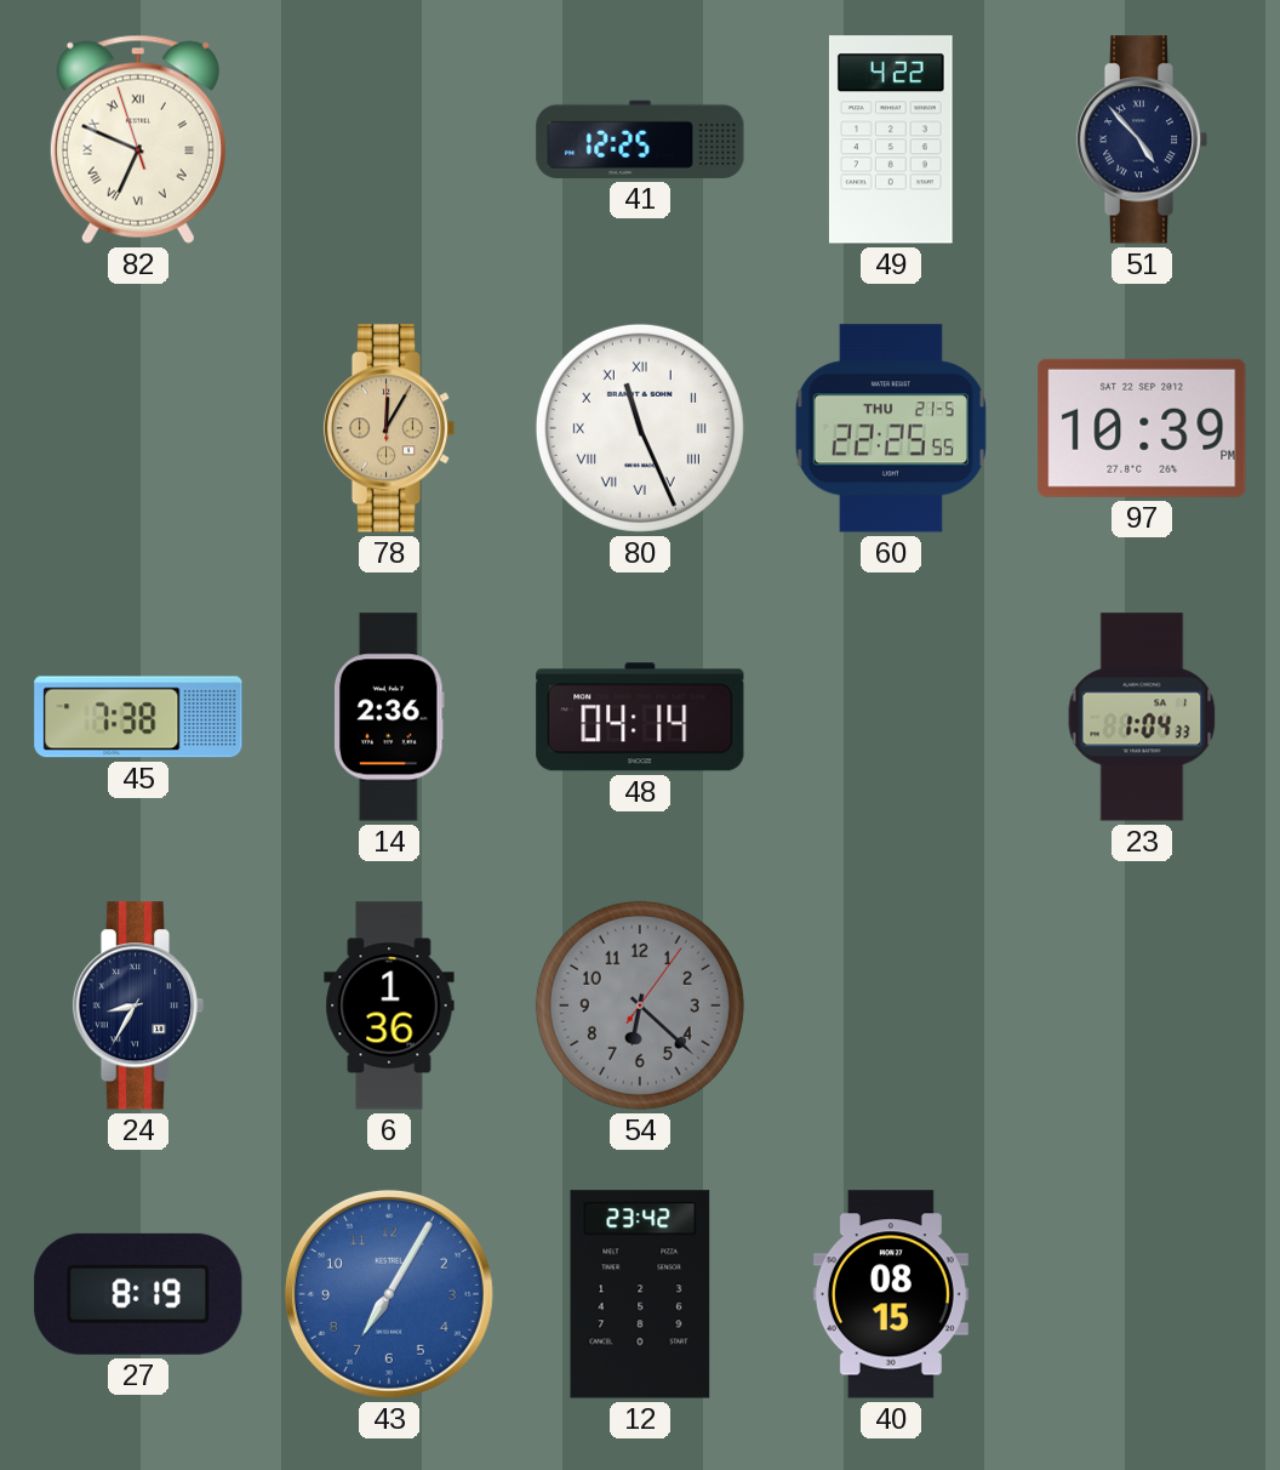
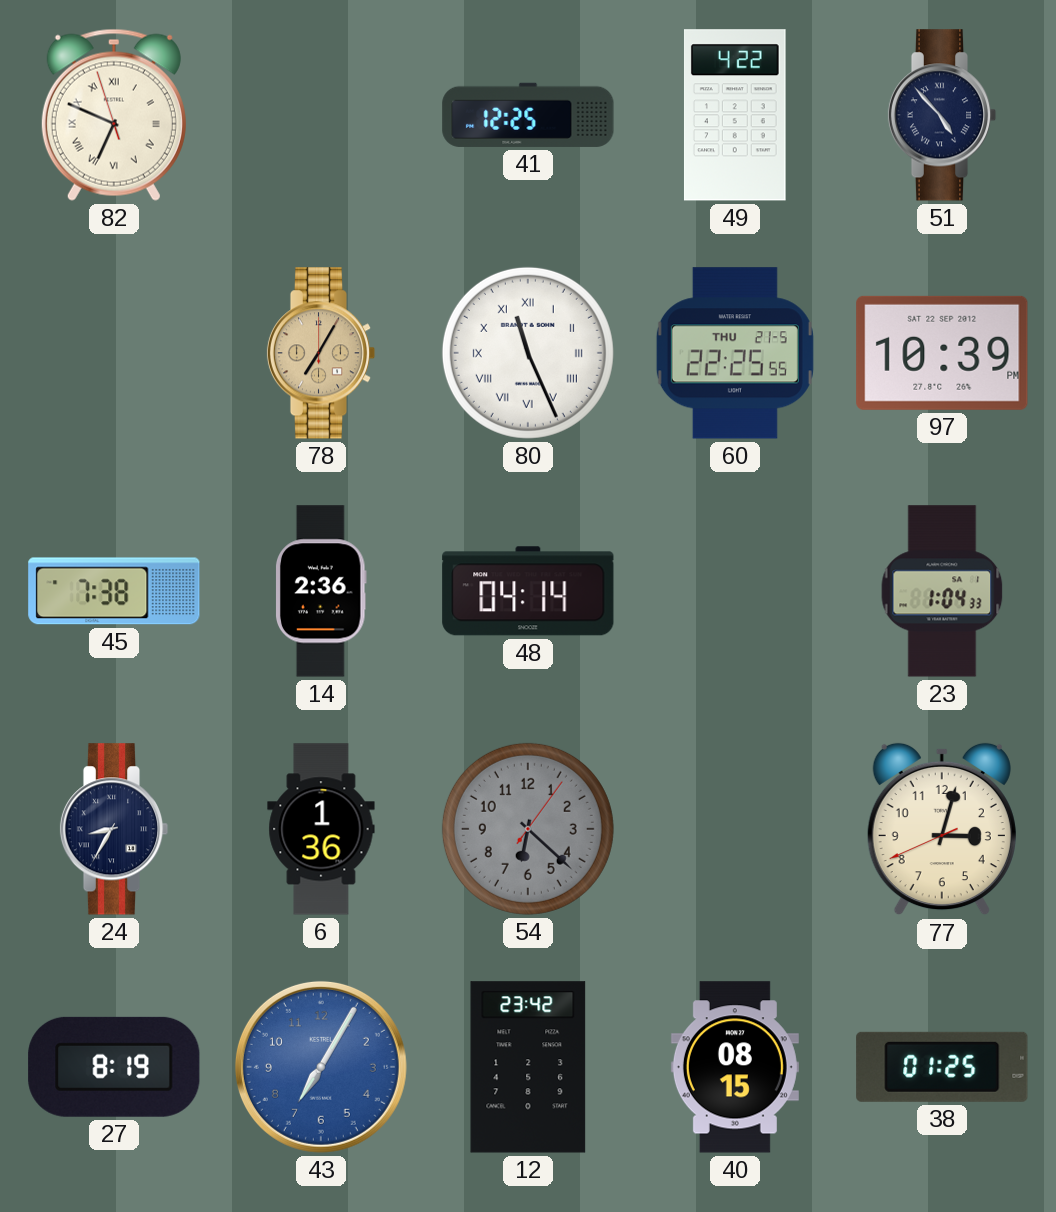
78: 12:05 -> 7:05
77: none -> 3:02
38: none -> 01:25
